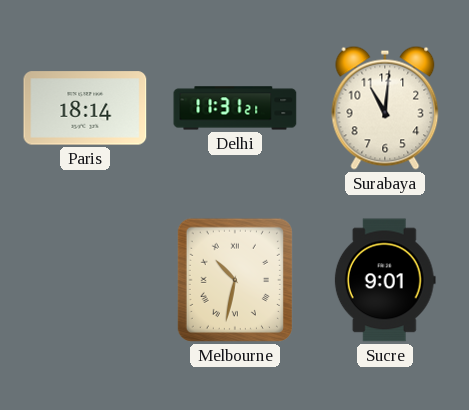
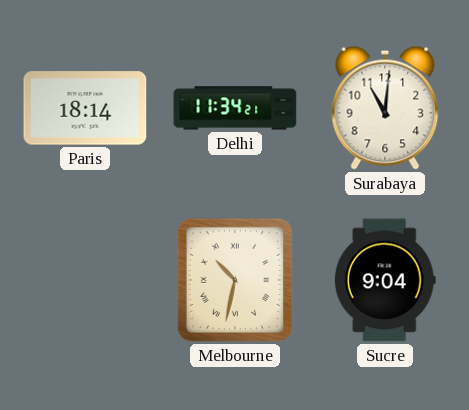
Delhi: 11:31 -> 11:34
Sucre: 9:01 -> 9:04
